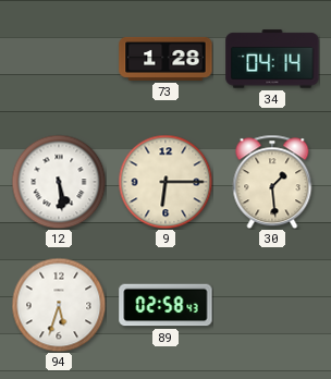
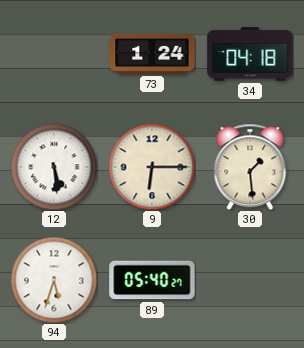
73: 1:28 -> 1:24
34: 04:14 -> 04:18
89: 02:58 -> 05:40
